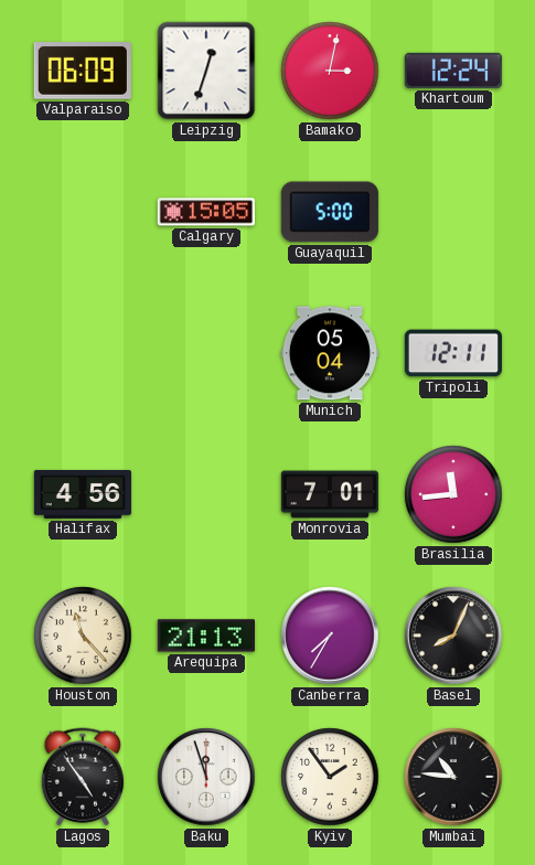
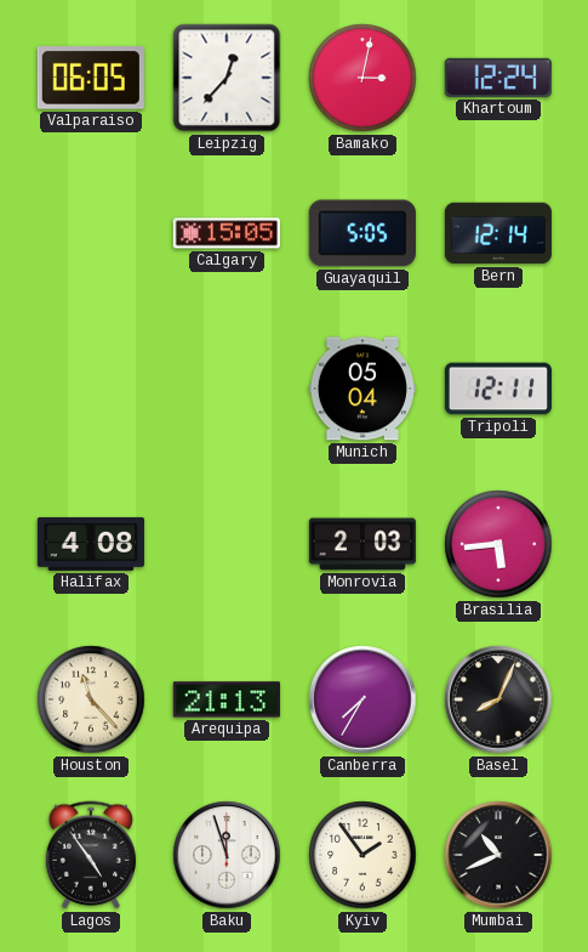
Valparaiso: 06:09 -> 06:05
Leipzig: 12:33 -> 12:37
Guayaquil: 5:00 -> 5:05
Bern: none -> 12:14
Halifax: 4:56 -> 4:08
Monrovia: 7:01 -> 2:03
Brasilia: 11:44 -> 5:44
Mumbai: 10:46 -> 10:41
